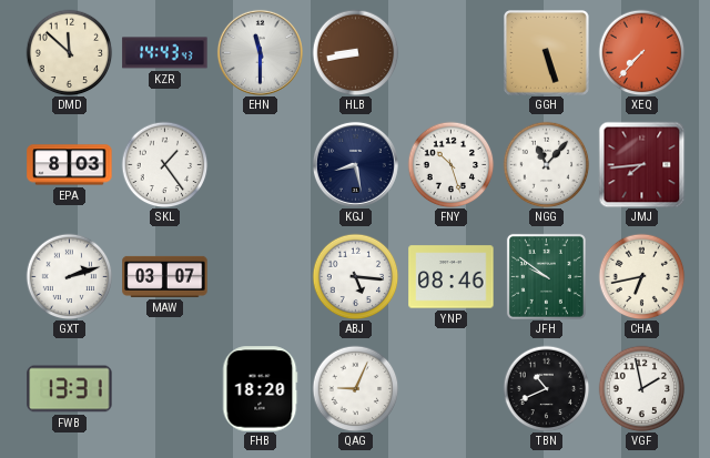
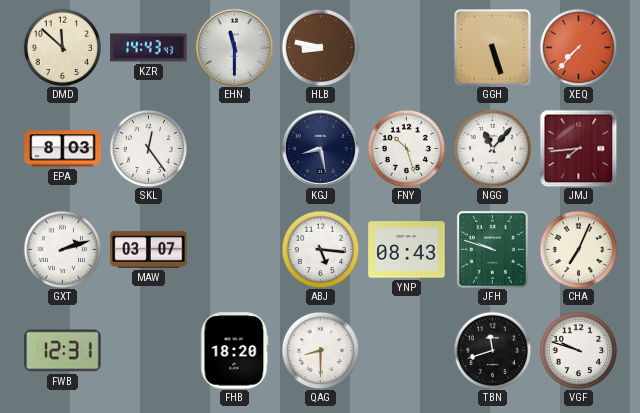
HLB: 8:43 -> 8:47
SKL: 1:24 -> 12:24
YNP: 08:46 -> 08:43
JFH: 9:51 -> 9:48
CHA: 6:43 -> 7:04
FWB: 13:31 -> 12:31
QAG: 9:04 -> 8:30
TBN: 10:41 -> 11:42
VGF: 1:58 -> 9:48
